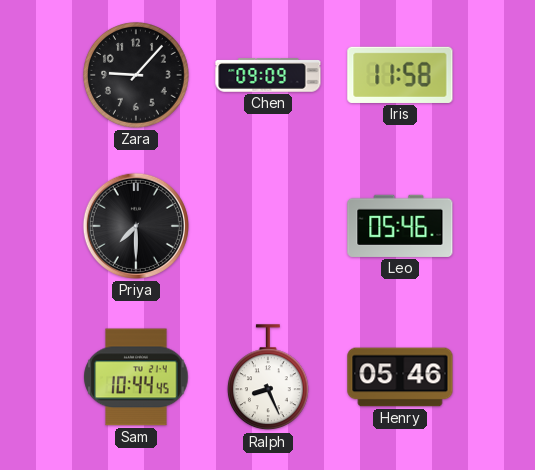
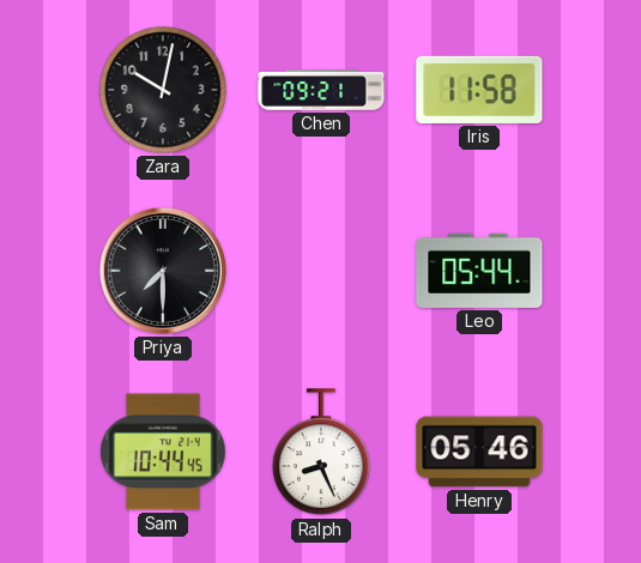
Zara: 9:07 -> 10:02
Chen: 09:09 -> 09:21
Leo: 05:46 -> 05:44
